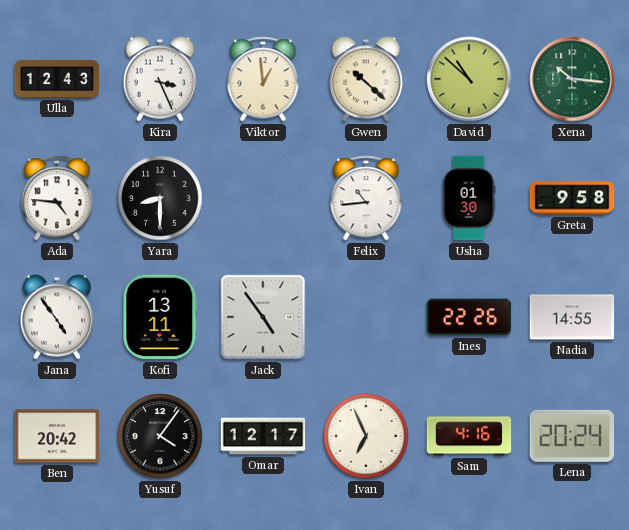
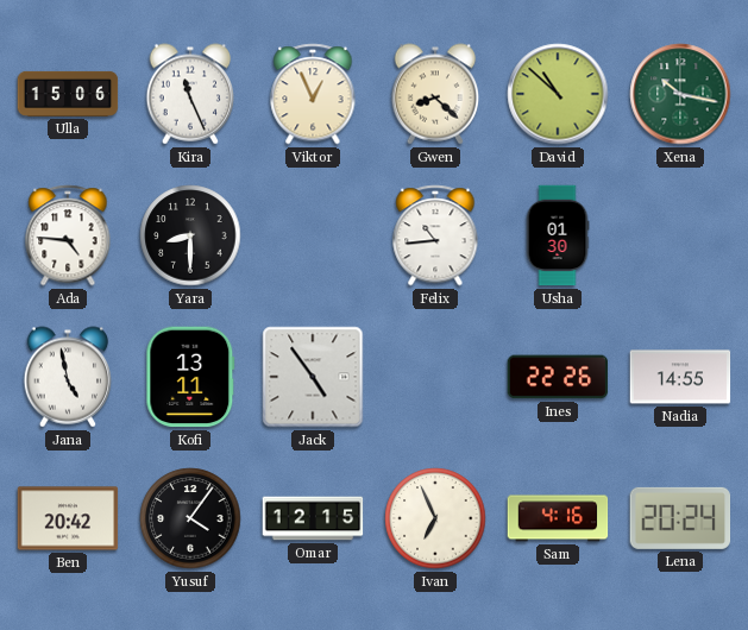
Ulla: 12:43 -> 15:06
Kira: 3:26 -> 11:26
Viktor: 12:59 -> 12:56
Gwen: 10:22 -> 8:22
Xena: 10:16 -> 10:17
Greta: 9:58 -> none
Jana: 4:54 -> 4:58
Omar: 12:17 -> 12:15
